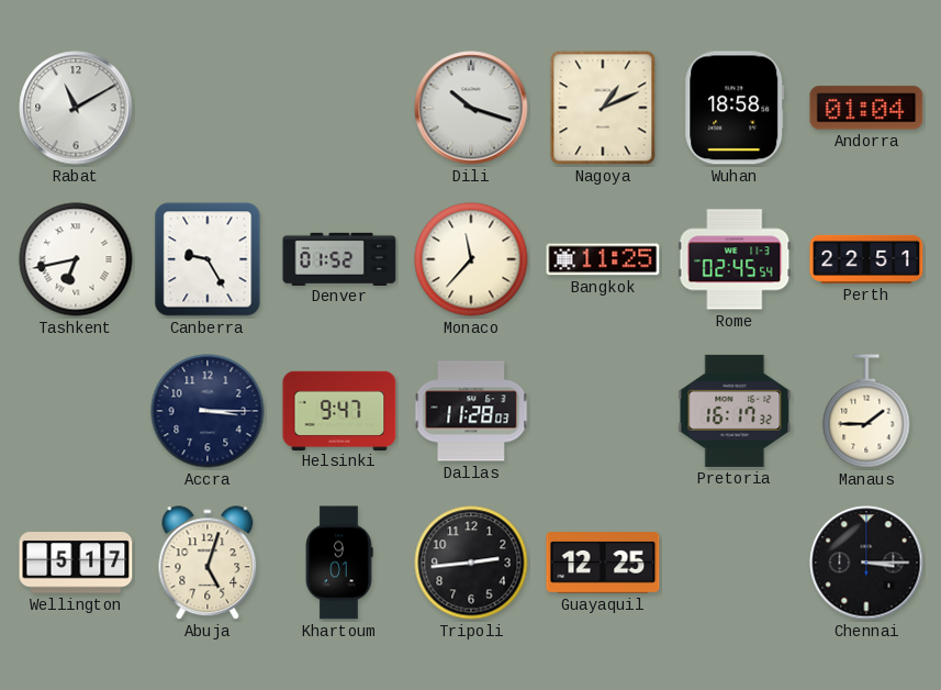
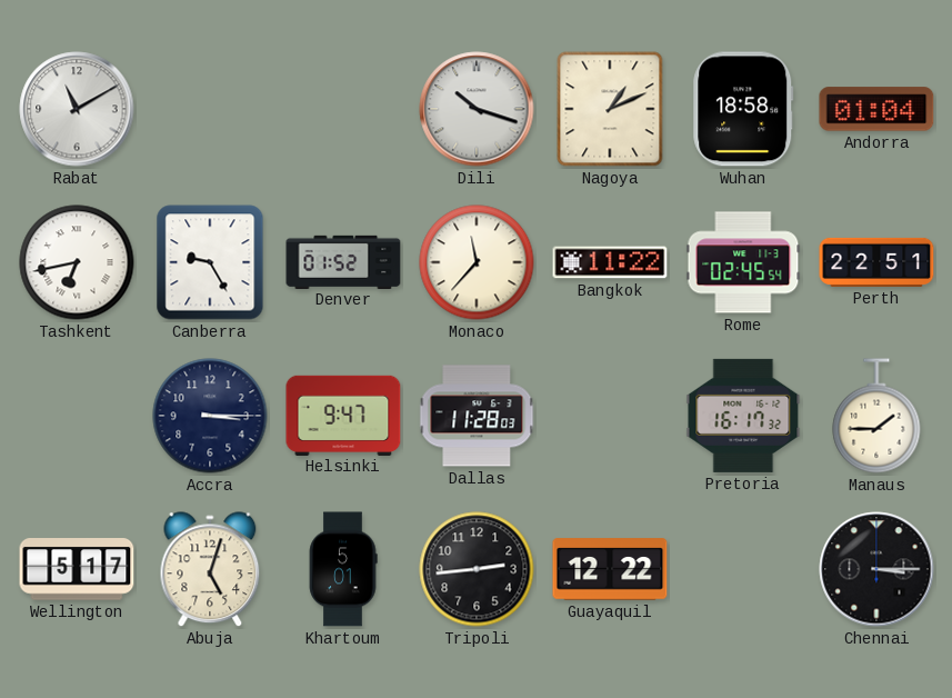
Bangkok: 11:25 -> 11:22
Khartoum: 9:01 -> 5:01
Guayaquil: 12:25 -> 12:22
